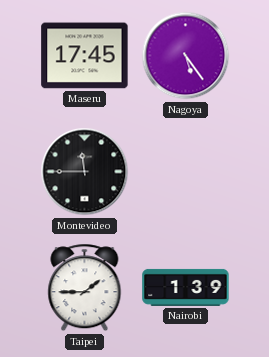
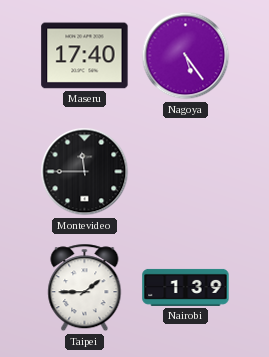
Maseru: 17:45 -> 17:40
